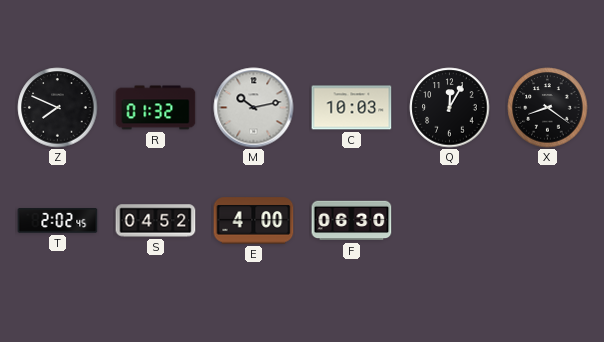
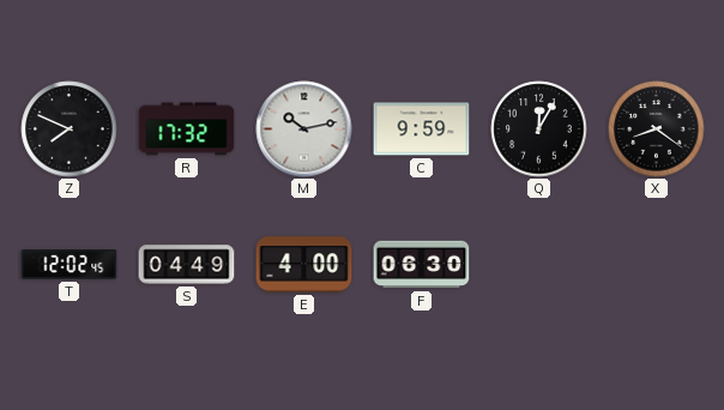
R: 01:32 -> 17:32
C: 10:03 -> 9:59
T: 2:02 -> 12:02
S: 04:52 -> 04:49
